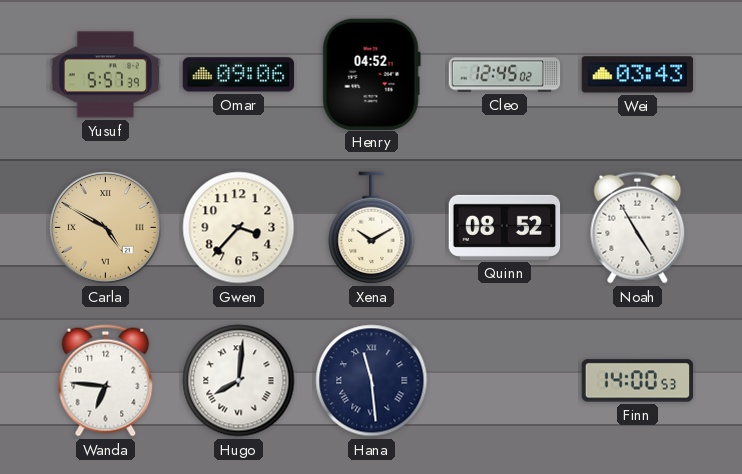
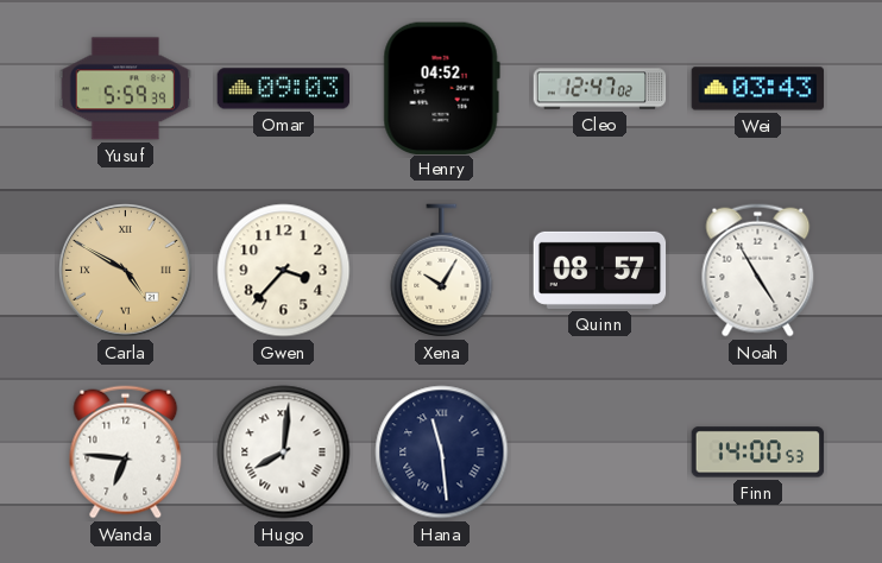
Yusuf: 5:57 -> 5:59
Omar: 09:06 -> 09:03
Cleo: 12:45 -> 12:47
Xena: 10:10 -> 10:05
Quinn: 08:52 -> 08:57
